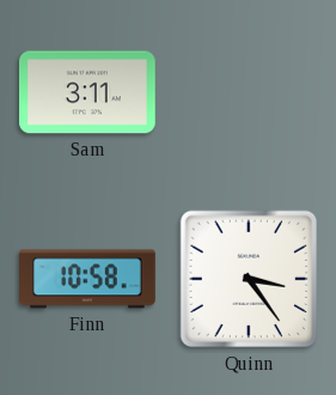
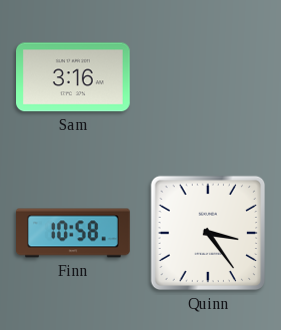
Sam: 3:11 -> 3:16
